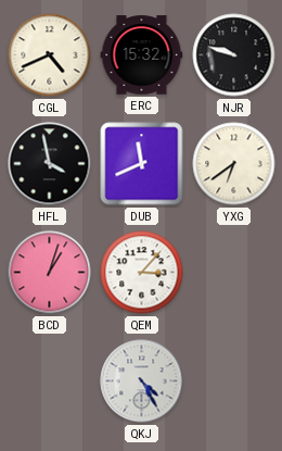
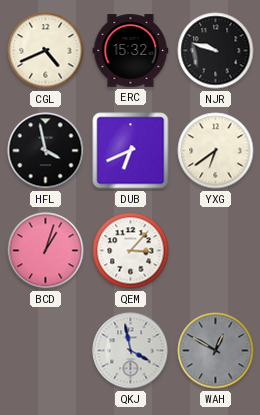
DUB: 11:41 -> 6:41
QKJ: 4:25 -> 3:58
WAH: none -> 12:50
